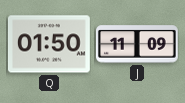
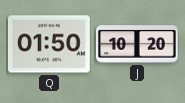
J: 11:09 -> 10:20
